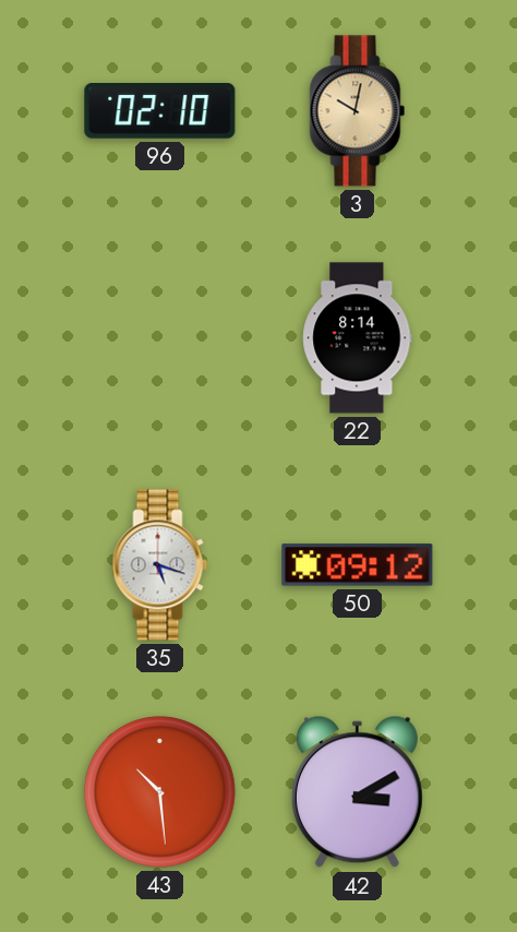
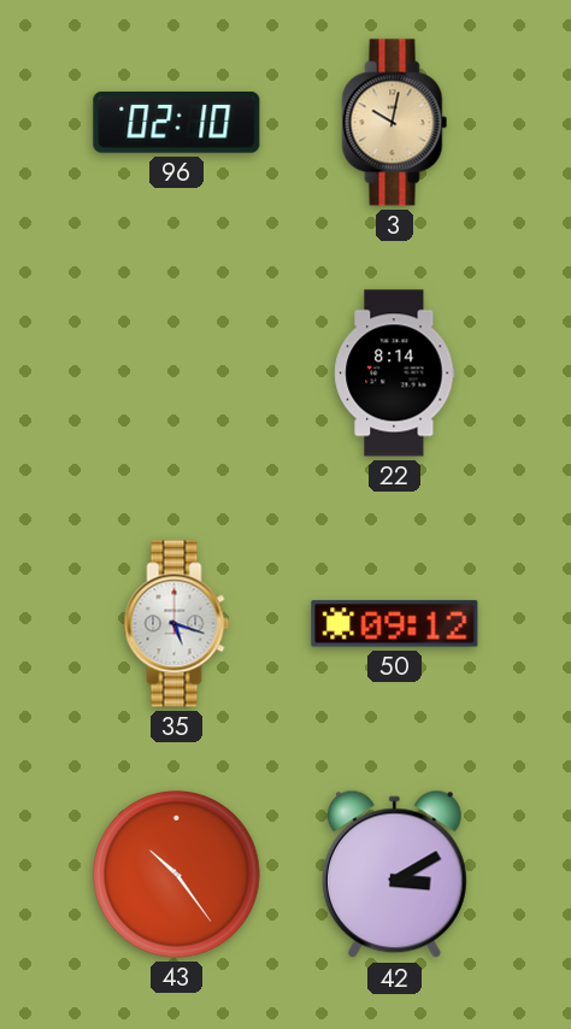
43: 10:29 -> 10:24
